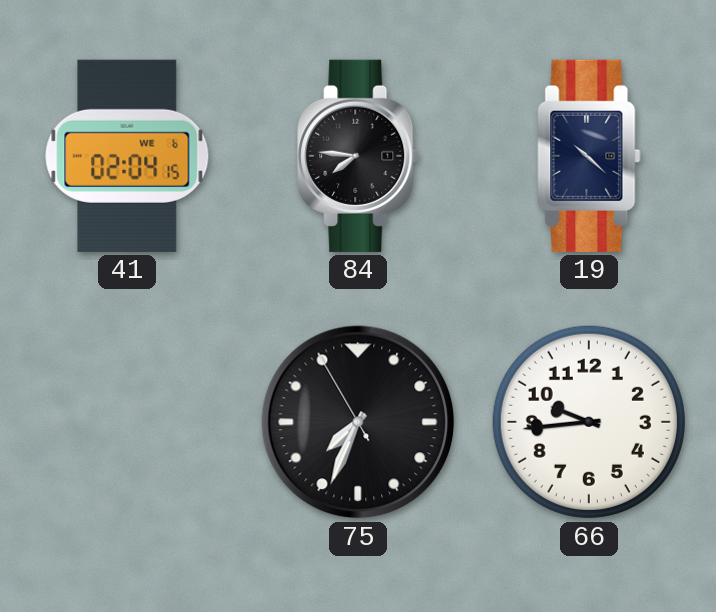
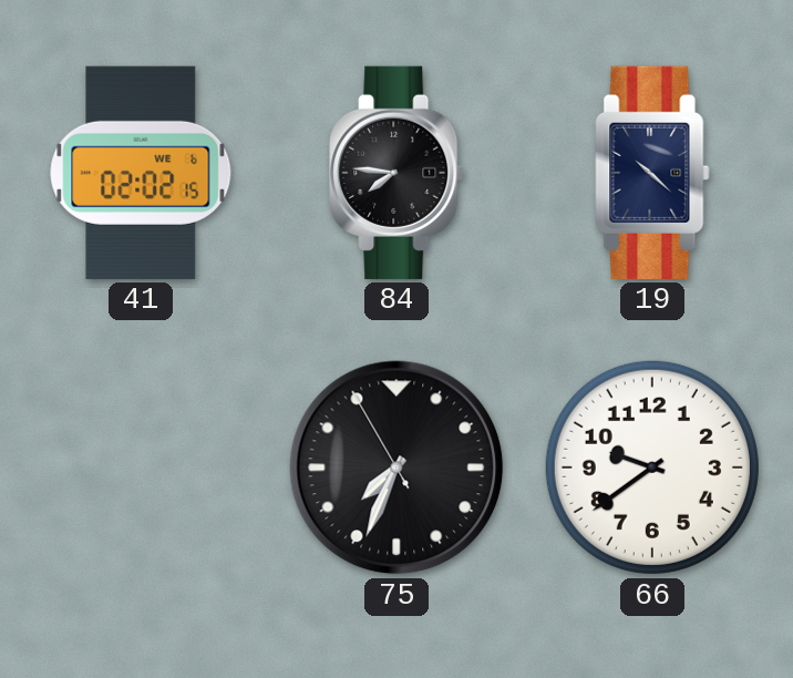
41: 02:04 -> 02:02
66: 9:44 -> 9:39
